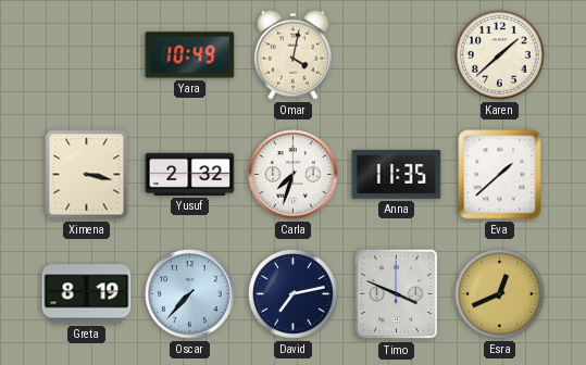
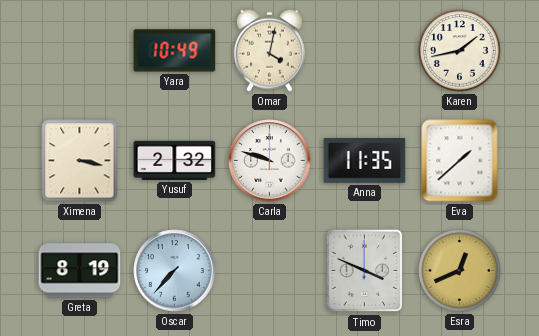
Karen: 1:38 -> 1:43
Carla: 7:33 -> 9:48
David: 7:13 -> none
